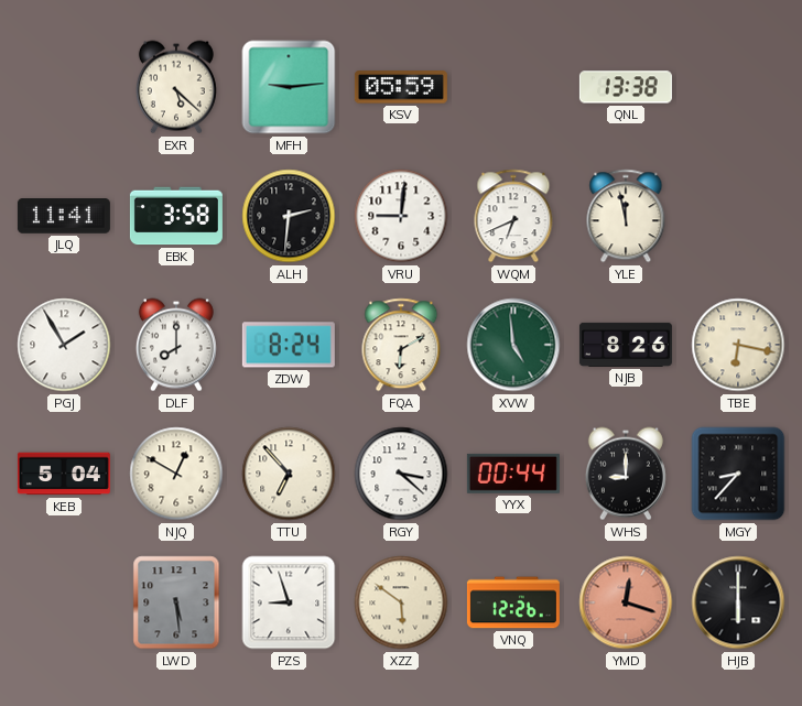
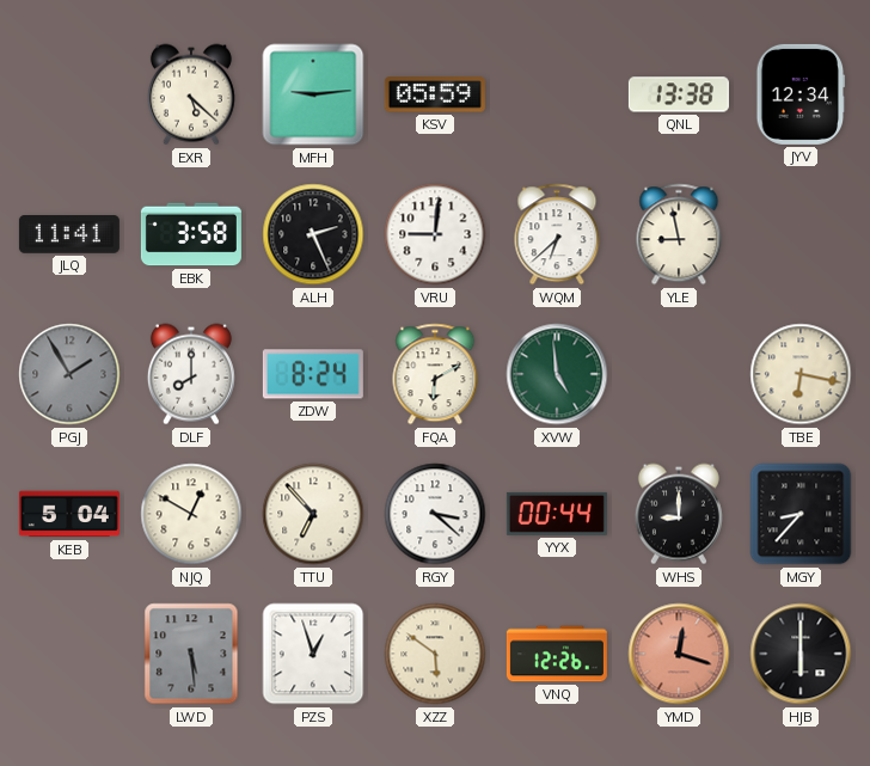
JYV: none -> 12:34
ALH: 2:31 -> 2:26
WQM: 6:41 -> 6:38
YLE: 11:58 -> 8:58
PGJ dial: white -> grey
NJB: 8:26 -> none
PZS: 8:57 -> 12:57
